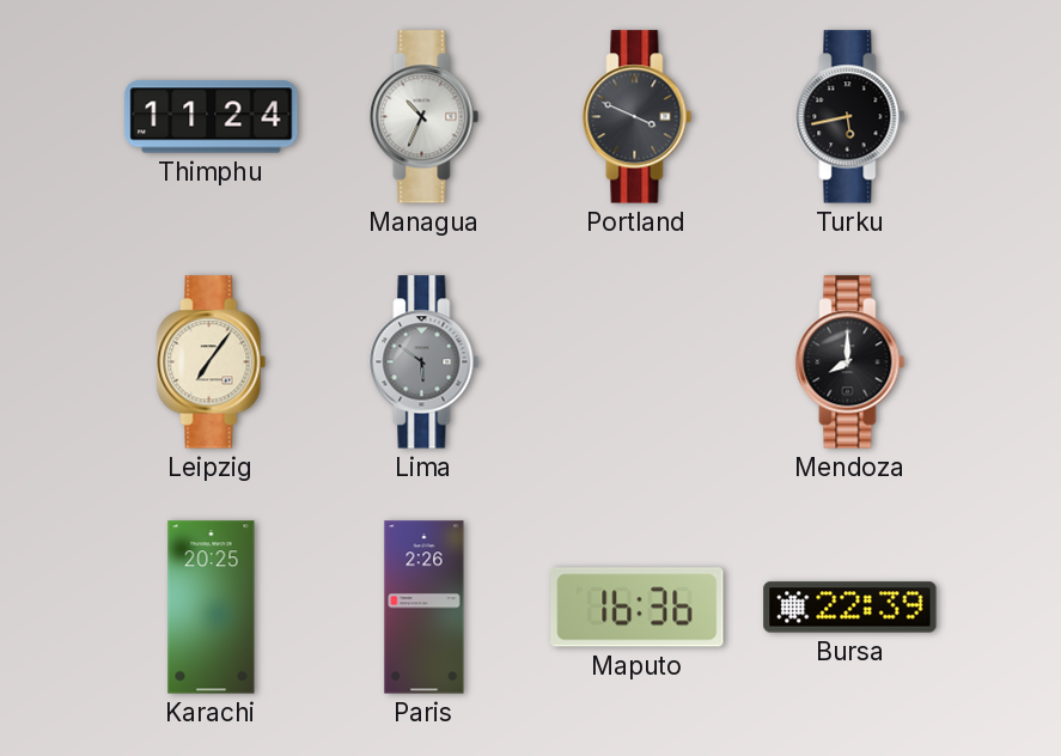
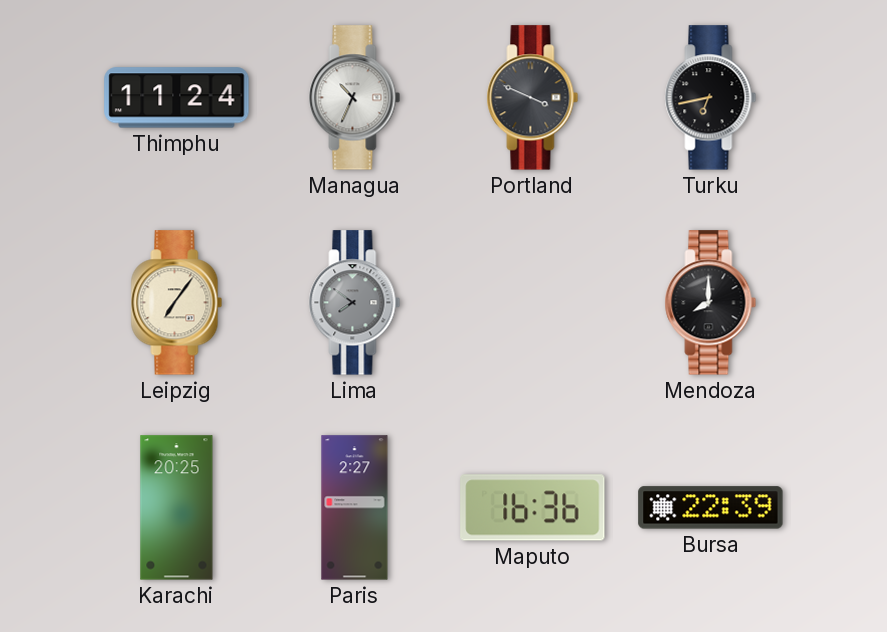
Turku: 5:43 -> 6:43
Lima: 5:51 -> 7:51
Paris: 2:26 -> 2:27
